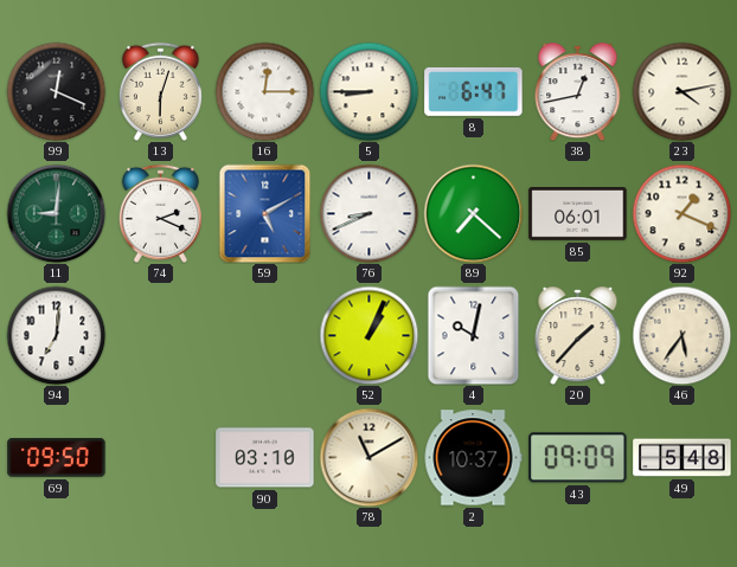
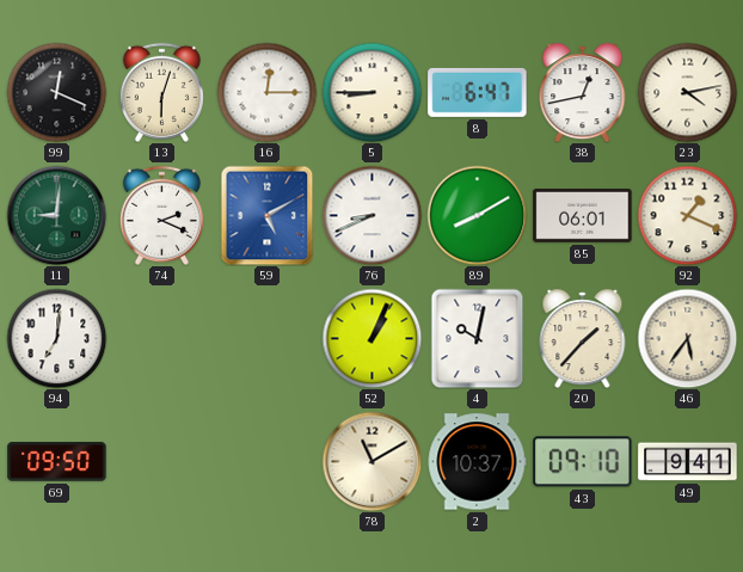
89: 7:22 -> 8:10
90: 03:10 -> none
43: 09:09 -> 09:10
49: 5:48 -> 9:41
